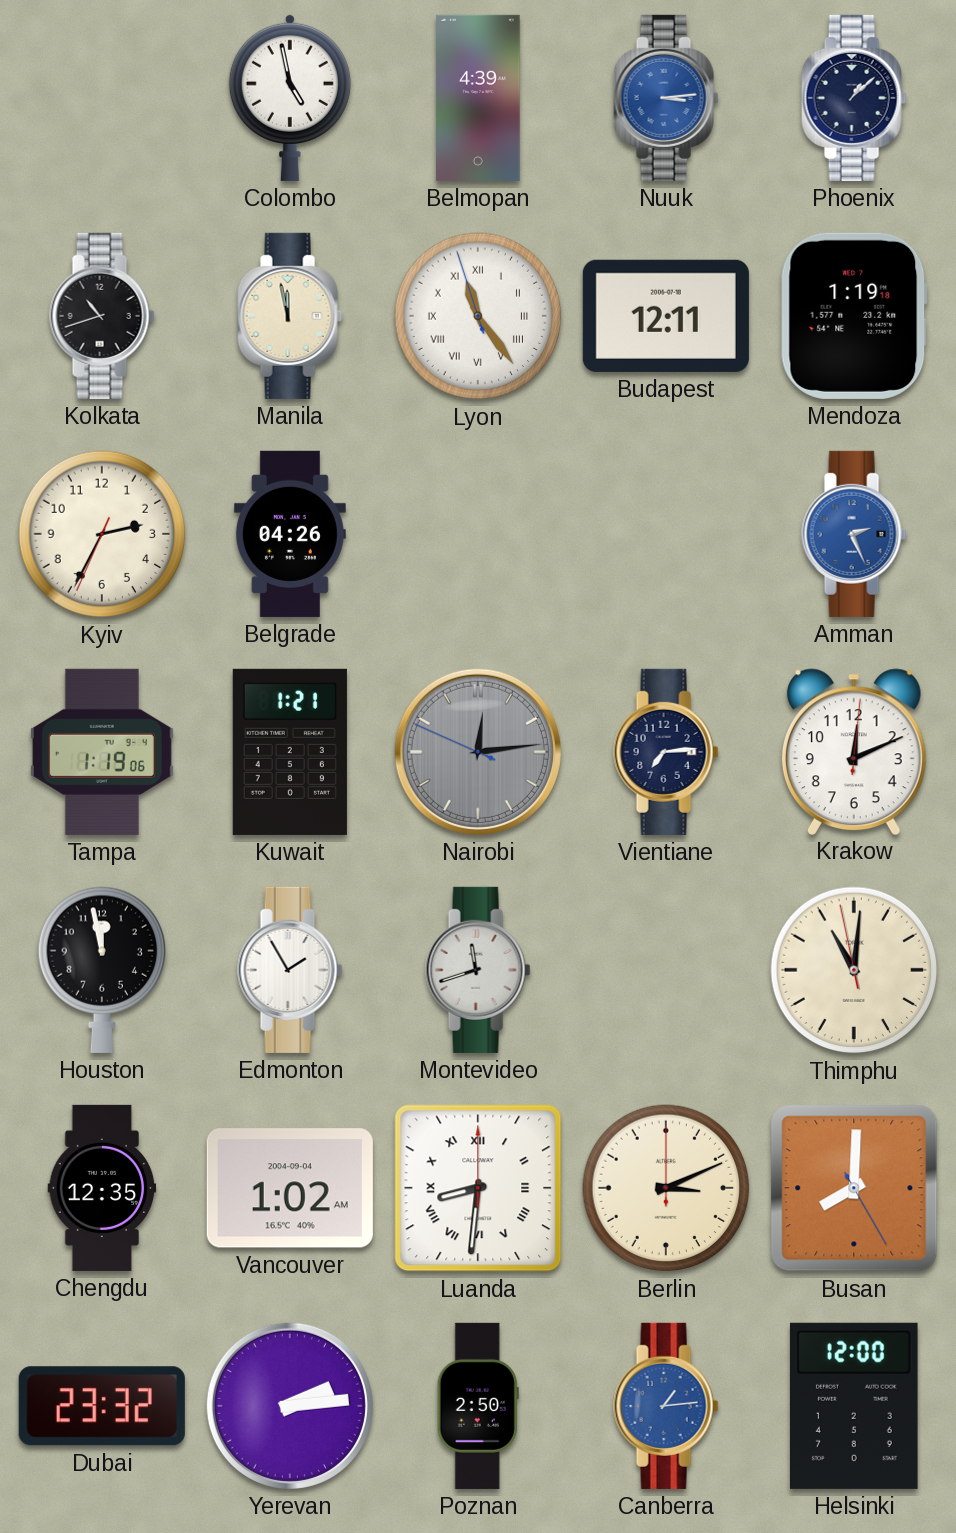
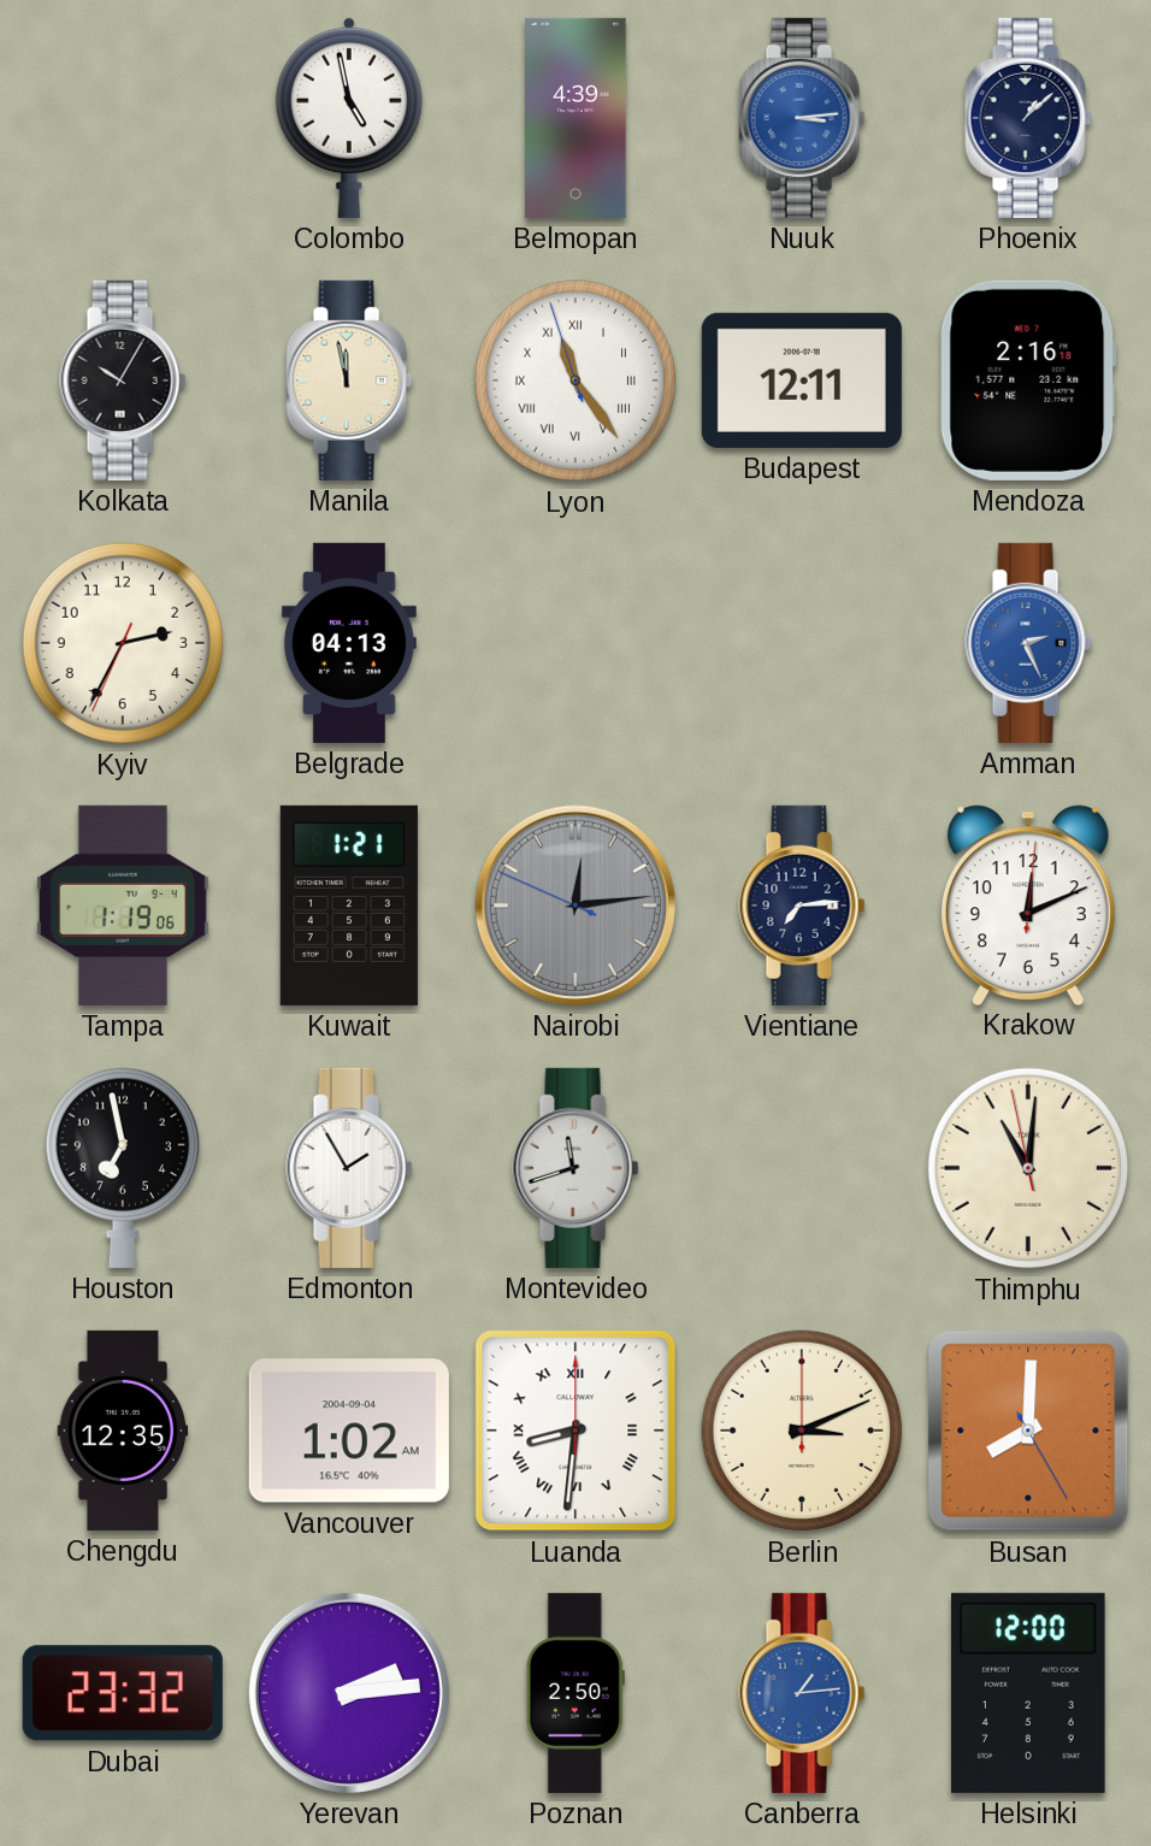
Kolkata: 10:42 -> 10:05
Mendoza: 1:19 -> 2:16
Belgrade: 04:26 -> 04:13
Houston: 11:58 -> 6:58
